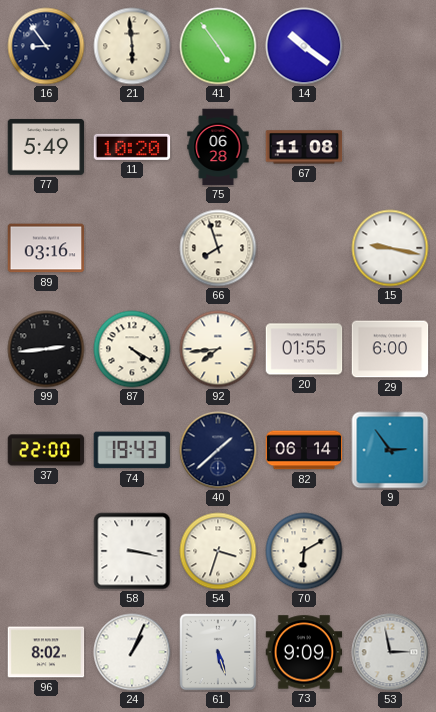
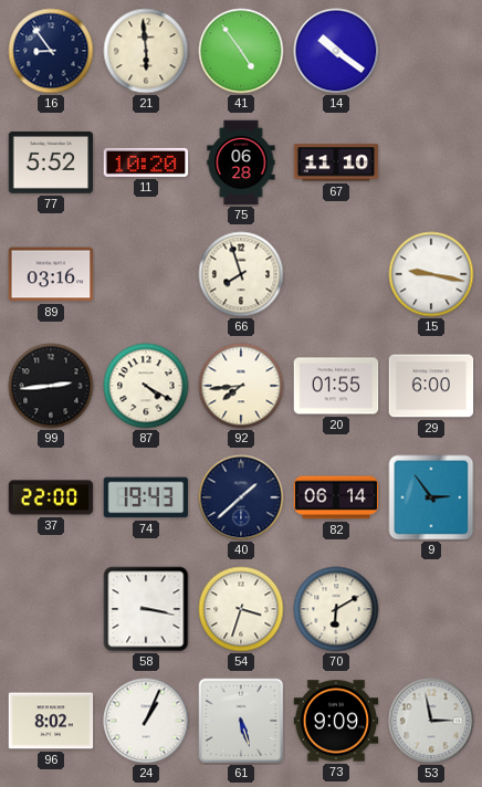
77: 5:49 -> 5:52
67: 11:08 -> 11:10
